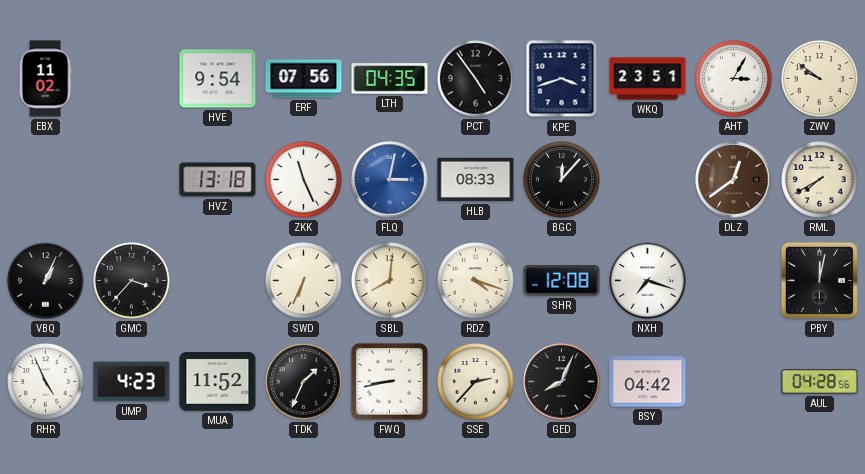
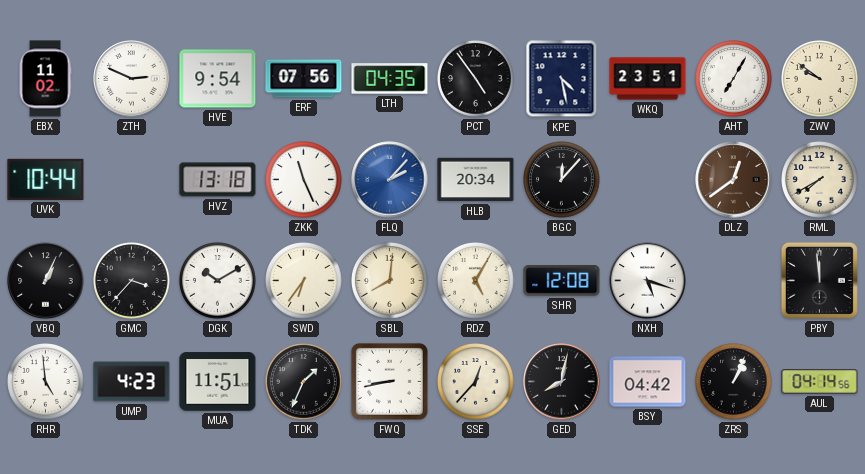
ZTH: none -> 2:49
KPE: 3:42 -> 4:28
AHT: 3:05 -> 7:05
UVK: none -> 10:44
FLQ: 3:02 -> 2:07
HLB: 08:33 -> 20:34
DGK: none -> 10:10
SWD: 6:34 -> 6:36
RDZ: 4:18 -> 5:05
NXH: 7:18 -> 5:18
PBY: 12:02 -> 11:59
RHR: 4:56 -> 4:59
MUA: 11:52 -> 11:51
SSE: 2:37 -> 12:37
GED: 8:04 -> 8:02
ZRS: none -> 1:04
AUL: 04:28 -> 04:14
